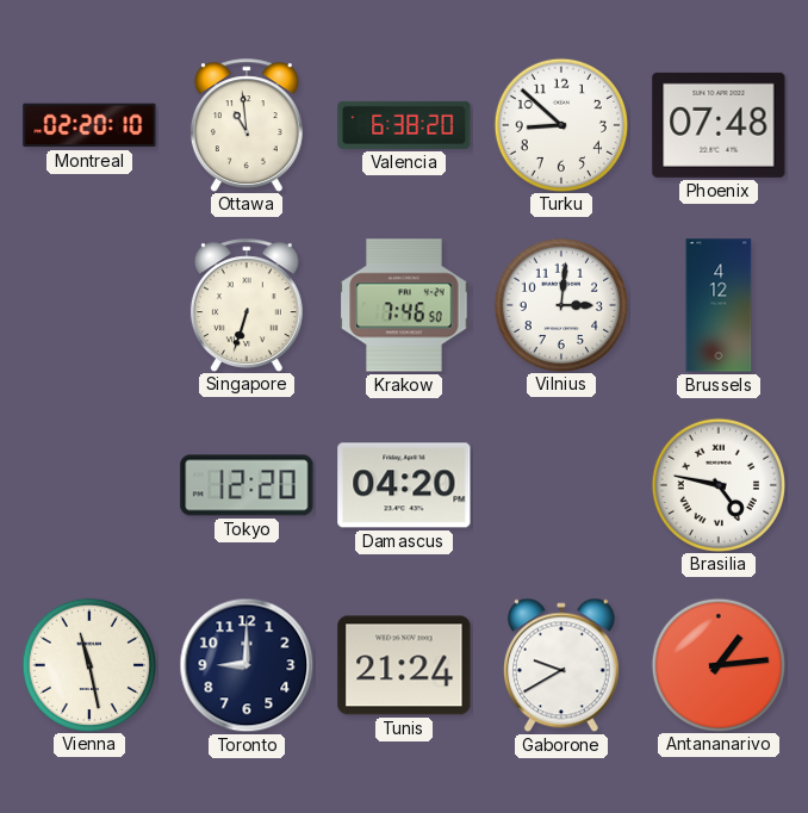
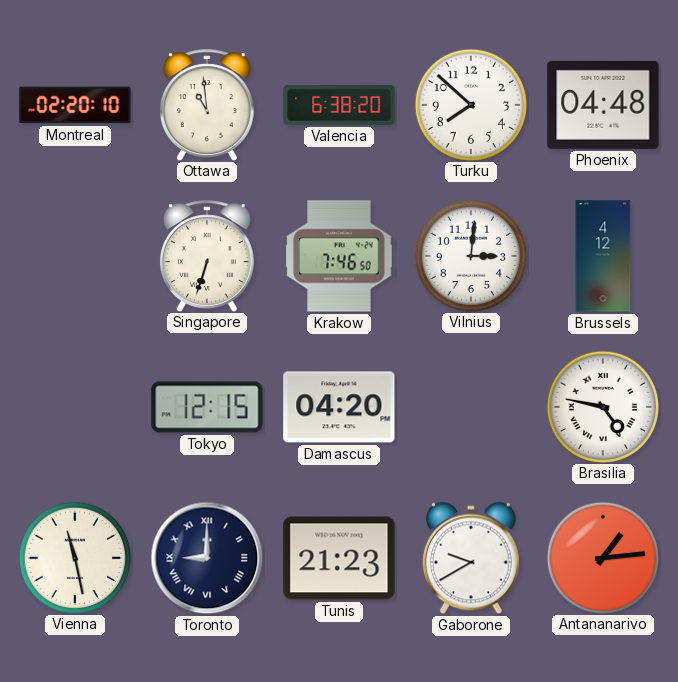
Turku: 8:52 -> 7:52
Phoenix: 07:48 -> 04:48
Tokyo: 12:20 -> 12:15
Toronto numerals: Arabic -> Roman
Tunis: 21:24 -> 21:23
